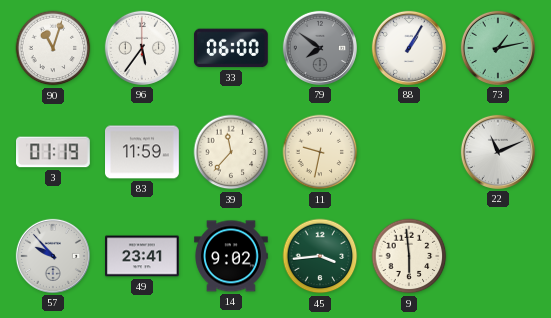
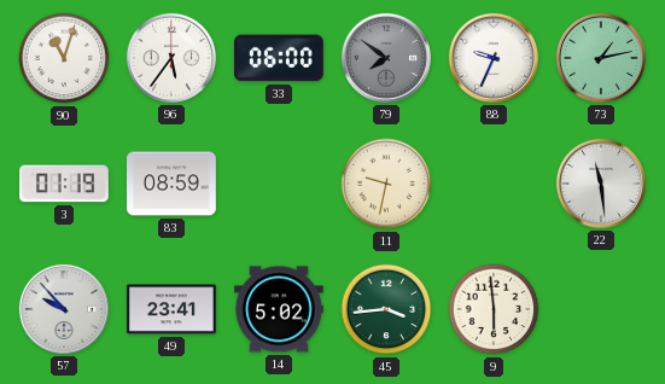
88: 1:05 -> 9:34
83: 11:59 -> 08:59
39: 11:37 -> none
22: 11:11 -> 11:29
14: 9:02 -> 5:02
